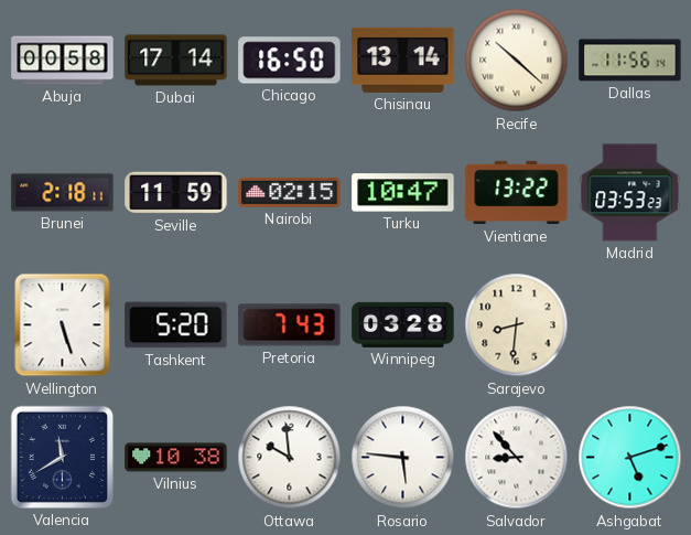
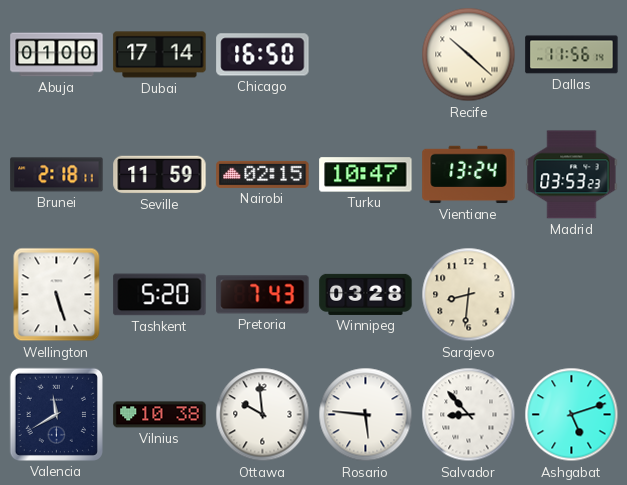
Abuja: 00:58 -> 01:00
Chisinau: 13:14 -> none
Vientiane: 13:22 -> 13:24
